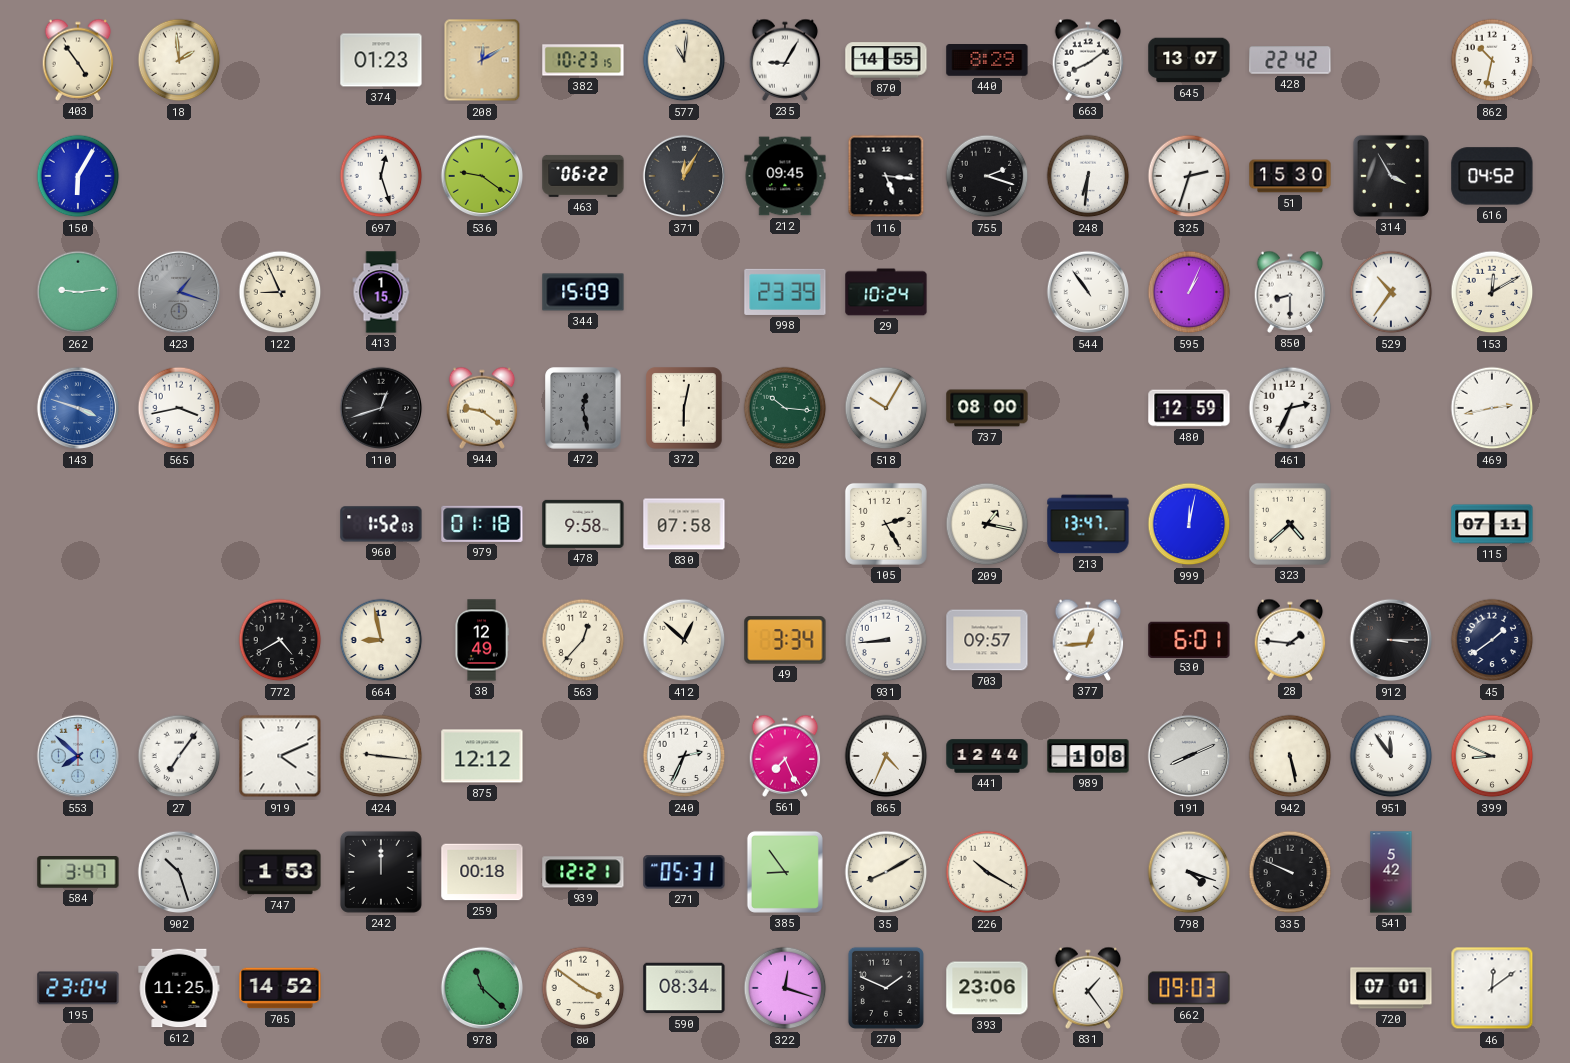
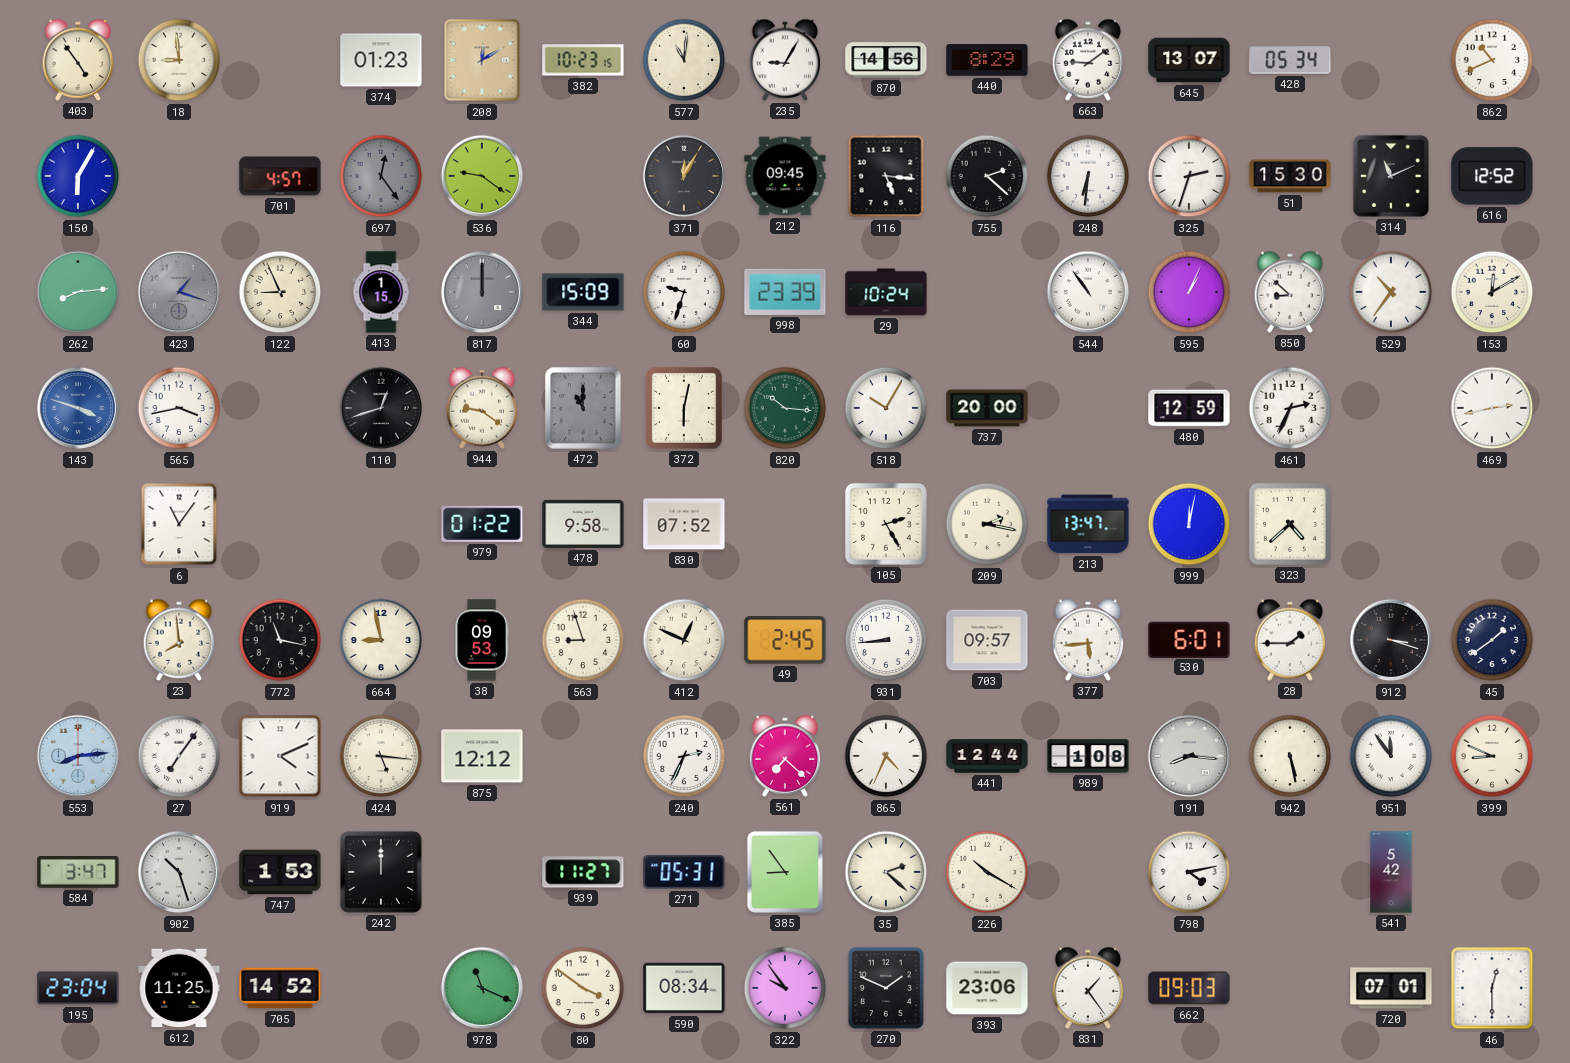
18: 1:59 -> 8:59
870: 14:55 -> 14:56
663: 8:09 -> 9:09
428: 22:42 -> 05:34
862: 10:32 -> 10:41
701: none -> 4:57
697: 12:27 -> 12:24
697 dial: white -> grey
463: 06:22 -> none
755: 2:18 -> 2:22
314: 3:55 -> 11:11
616: 04:52 -> 12:52
262: 9:14 -> 8:14
817: none -> 12:00
60: none -> 9:33
850: 8:30 -> 8:52
472: 12:28 -> 11:00
737: 08:00 -> 20:00
6: none -> 11:06
960: 1:52 -> none
979: 01:18 -> 01:22
830: 07:58 -> 07:52
209: 1:17 -> 2:17
115: 07:11 -> none
23: none -> 7:59
772: 4:40 -> 11:17
38: 12:49 -> 09:53
563: 12:37 -> 8:57
412: 12:52 -> 12:49
49: 3:34 -> 2:45
377: 12:44 -> 5:44
28: 1:46 -> 1:45
912: 3:15 -> 3:18
553: 7:52 -> 8:14
424: 9:16 -> 5:16
561: 7:26 -> 7:22
191: 8:11 -> 8:16
259: 00:18 -> none
939: 12:21 -> 11:27
35: 8:10 -> 2:22
798: 4:18 -> 4:13
335: 9:49 -> none
978: 11:22 -> 11:19
322: 12:18 -> 9:54
46: 12:09 -> 12:30
